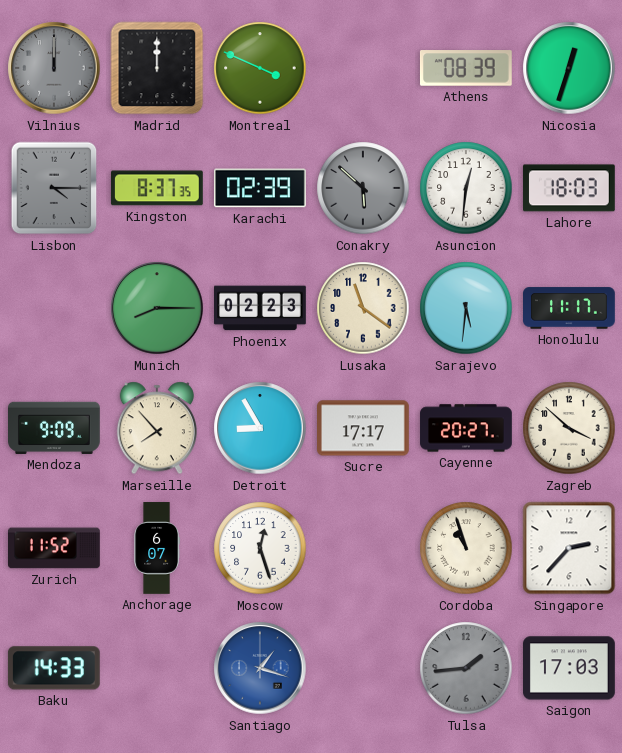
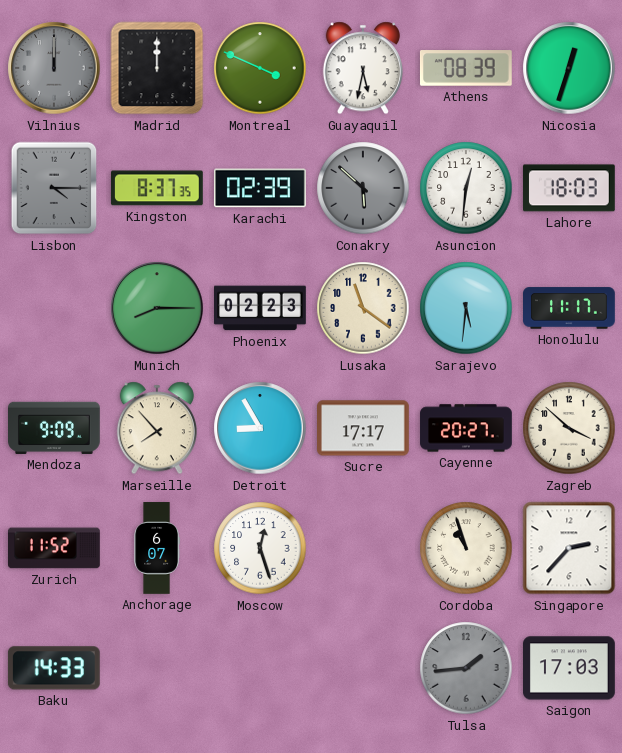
Guayaquil: none -> 5:32
Santiago: 1:18 -> none
